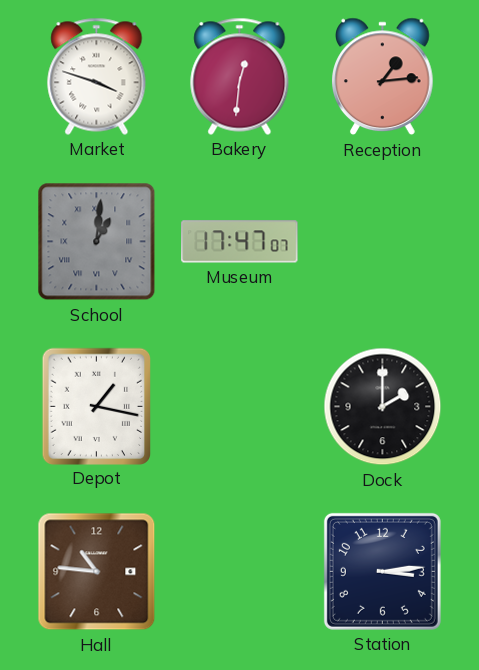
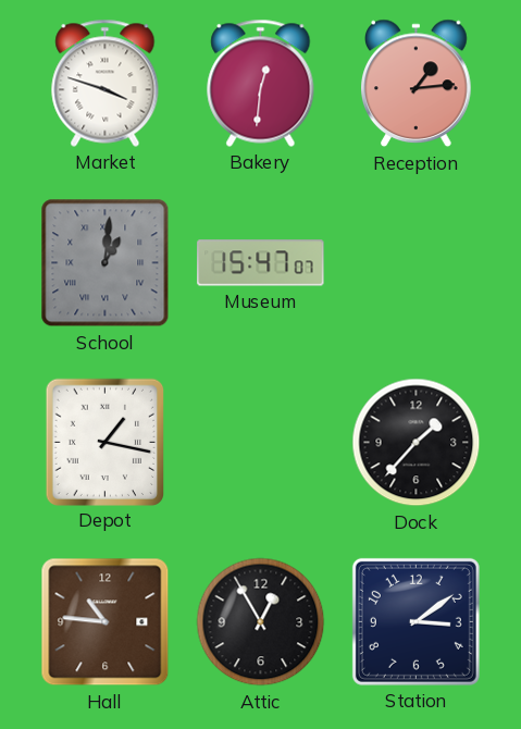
Museum: 17:47 -> 15:47
Dock: 2:00 -> 1:37
Attic: none -> 12:55
Station: 3:14 -> 3:09
